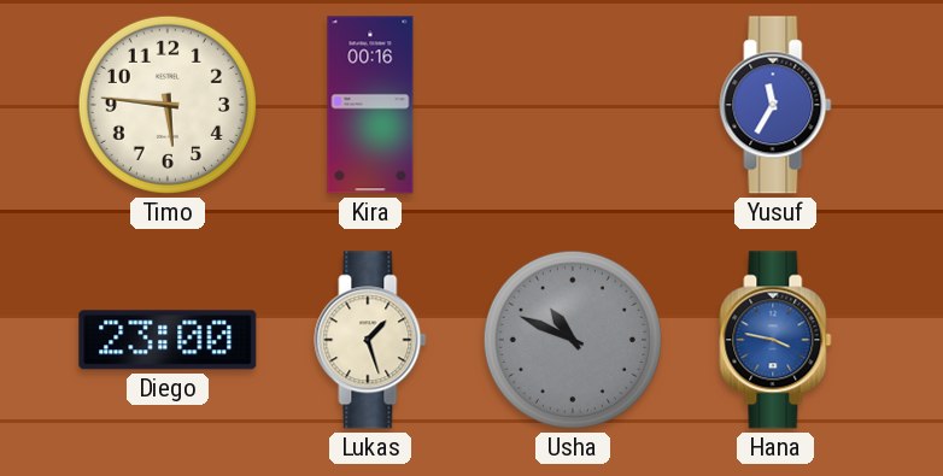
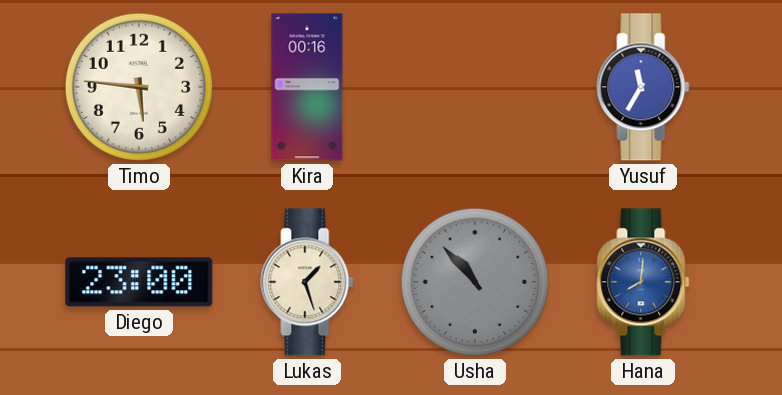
Usha: 10:49 -> 10:53
Hana: 3:47 -> 8:01
